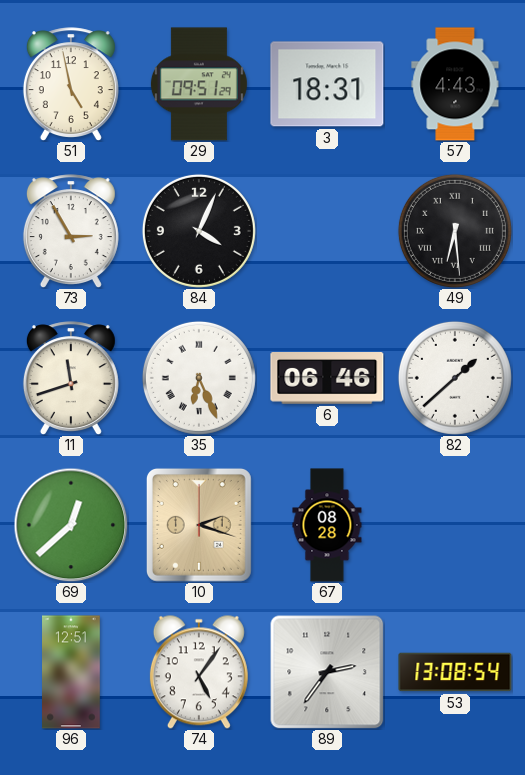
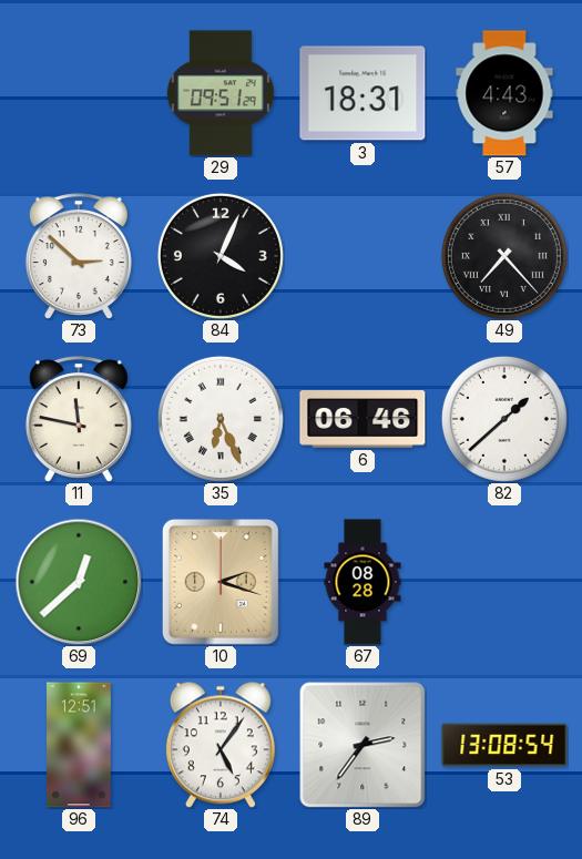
51: 4:58 -> none
73: 2:55 -> 2:52
49: 6:29 -> 7:23
11: 11:42 -> 11:47
